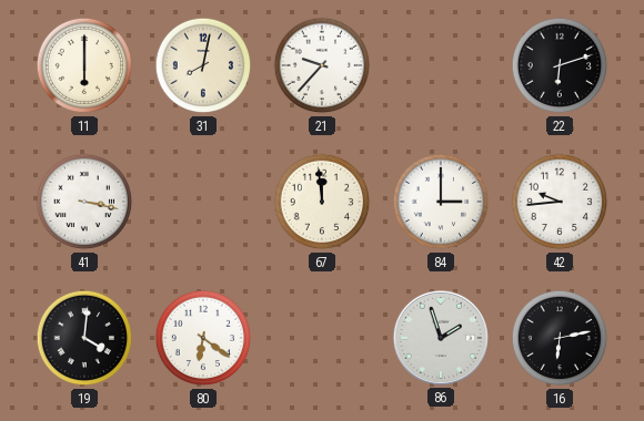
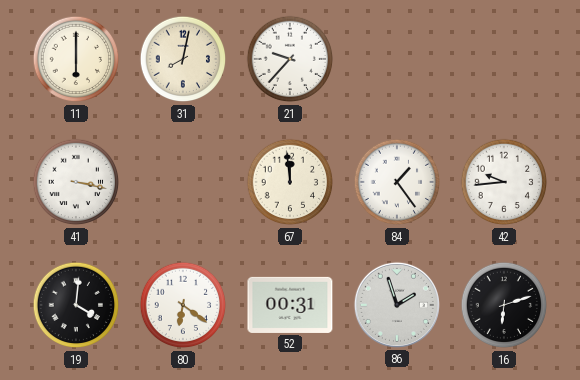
22: 6:12 -> none
84: 3:00 -> 1:24
52: none -> 00:31
16: 6:13 -> 6:12
